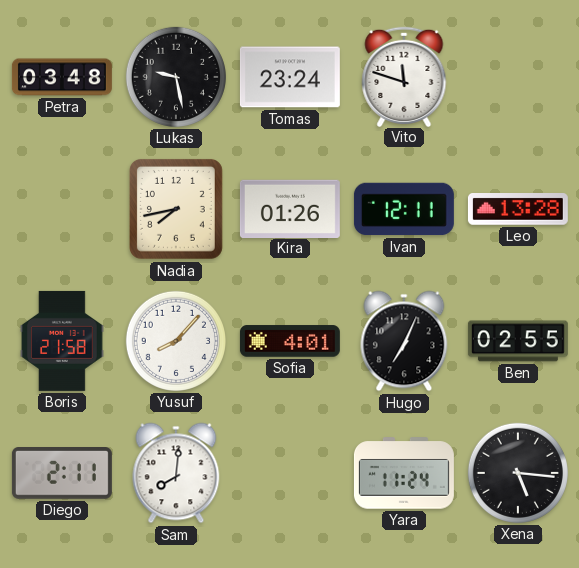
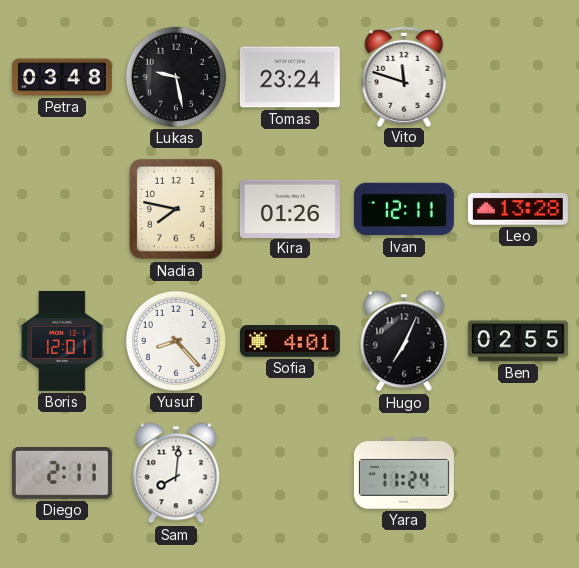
Nadia: 7:43 -> 7:47
Boris: 21:58 -> 12:01
Yusuf: 8:07 -> 8:23
Xena: 5:16 -> none
